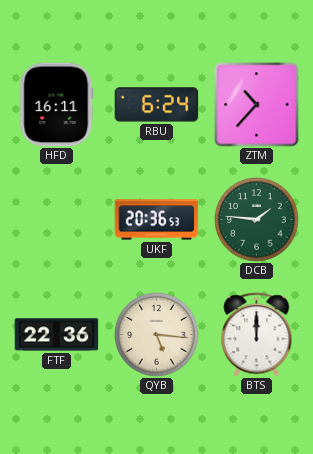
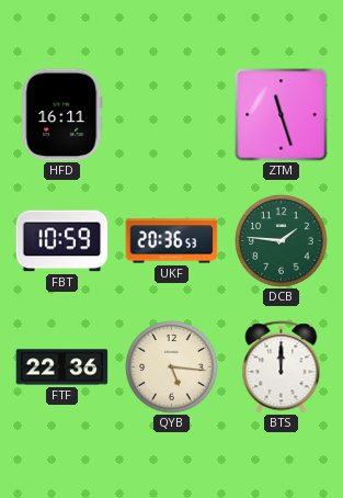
RBU: 6:24 -> none
ZTM: 10:37 -> 11:27
FBT: none -> 10:59
